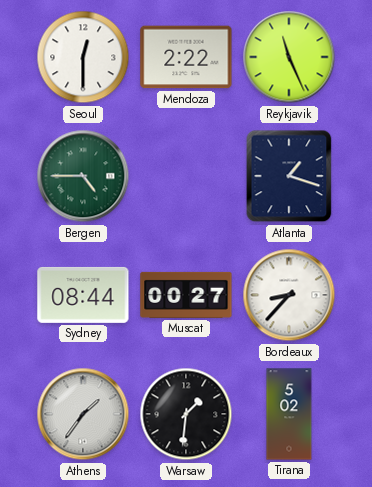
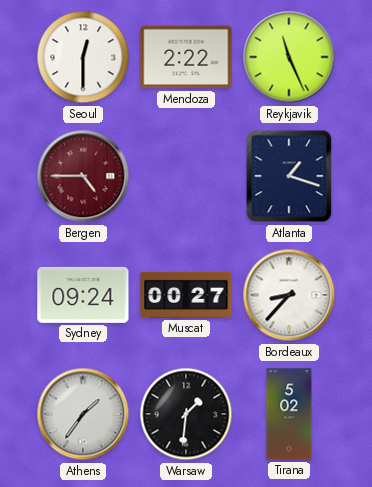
Bergen dial: green -> burgundy
Sydney: 08:44 -> 09:24
